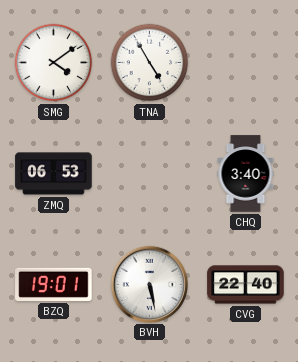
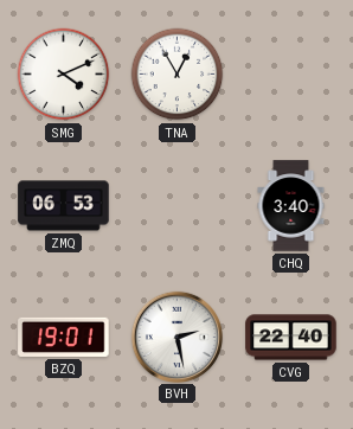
SMG: 4:09 -> 4:11
TNA: 4:55 -> 12:55
BVH: 5:28 -> 2:28
